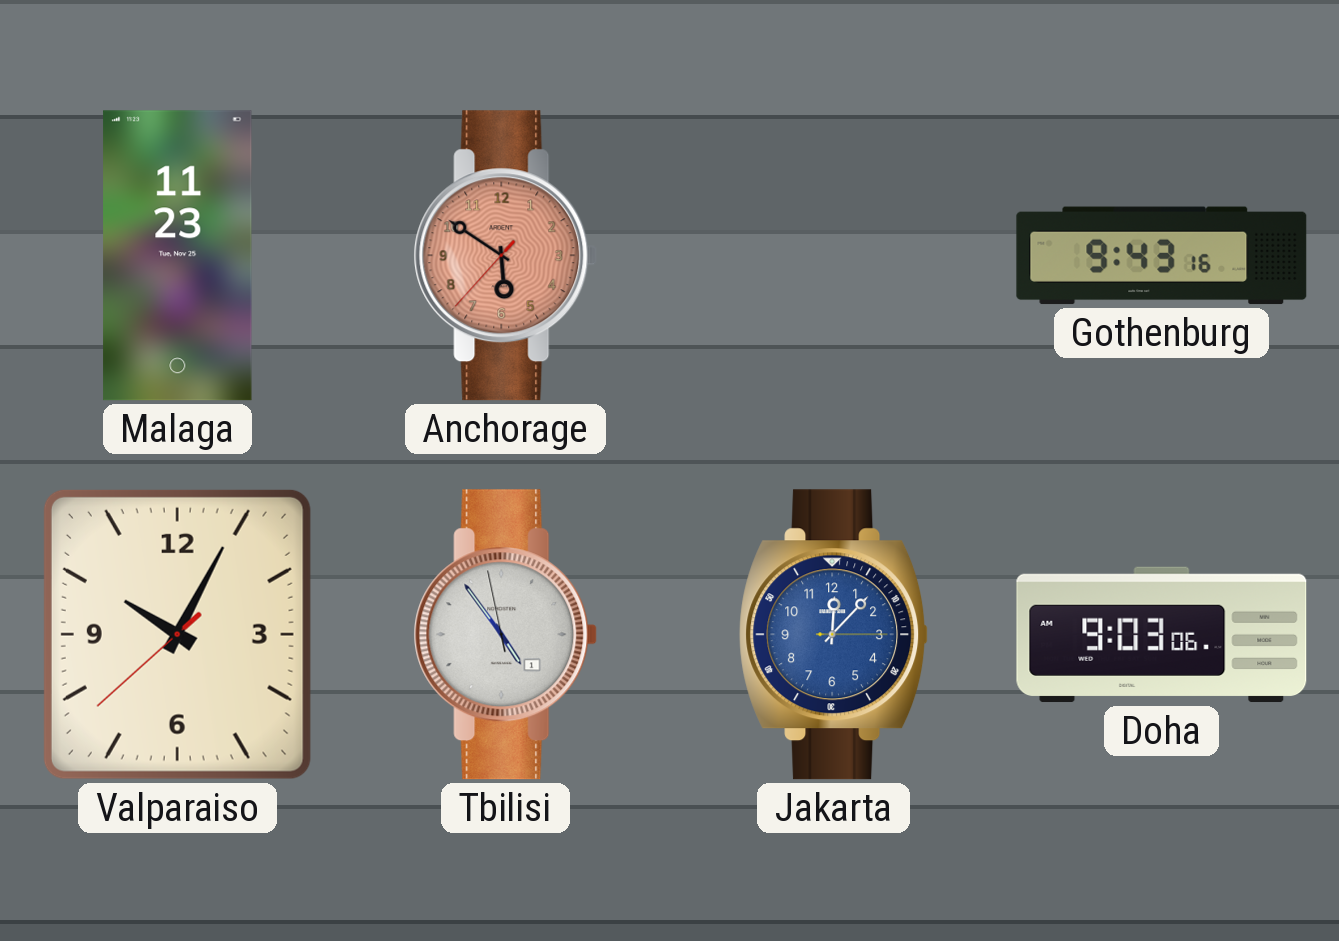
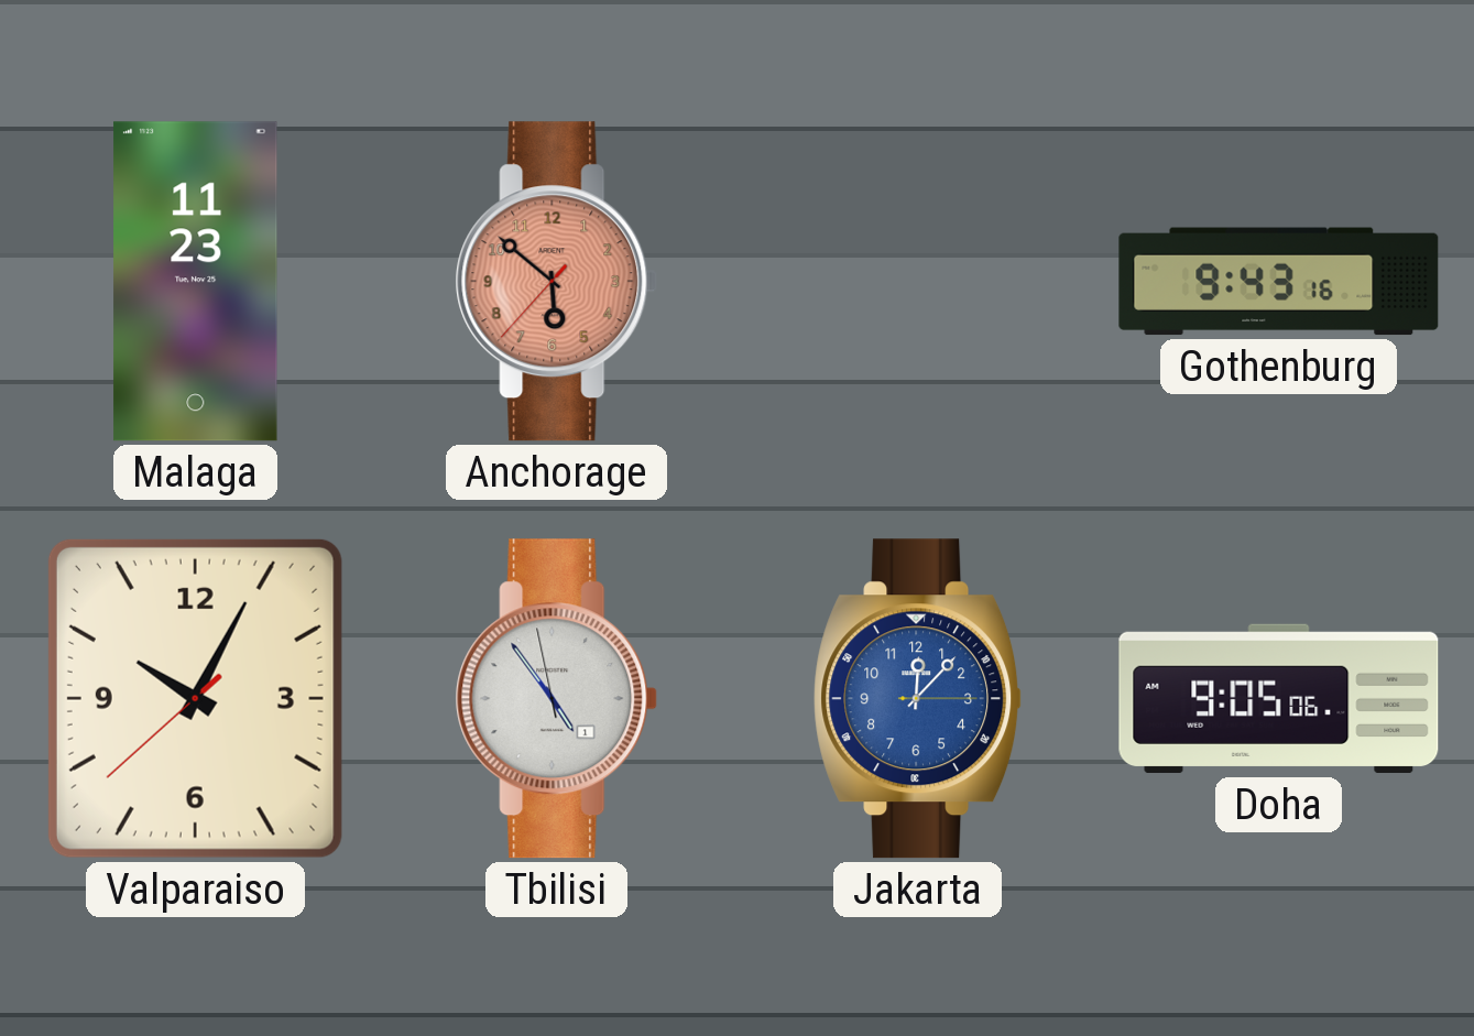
Anchorage: 5:50 -> 5:51
Doha: 9:03 -> 9:05
